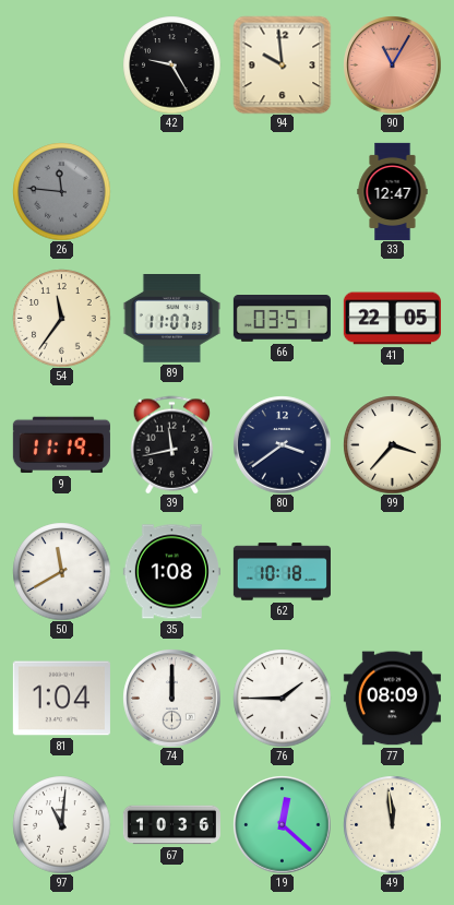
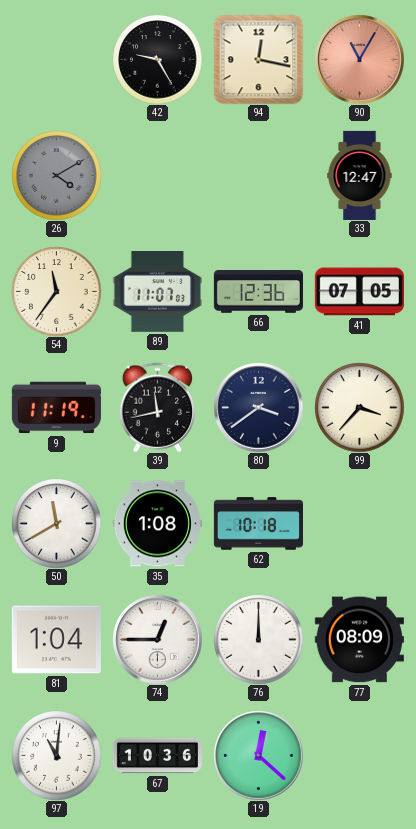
94: 9:59 -> 12:17
26: 11:46 -> 4:10
66: 03:51 -> 12:36
41: 22:05 -> 07:05
74: 12:00 -> 12:45
76: 1:45 -> 12:00
49: 11:59 -> none
